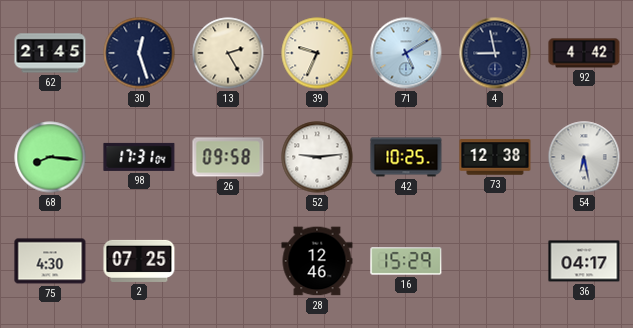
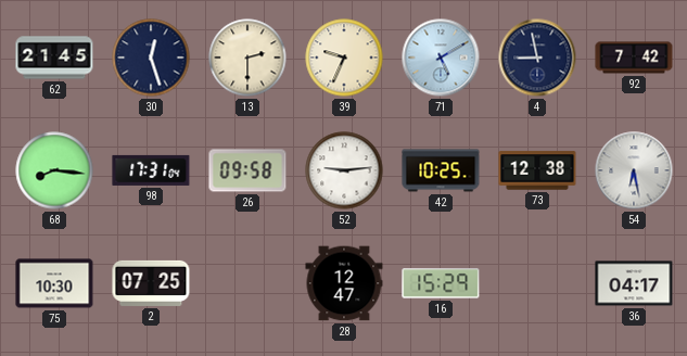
13: 2:25 -> 2:30
92: 4:42 -> 7:42
75: 4:30 -> 10:30
28: 12:46 -> 12:47
